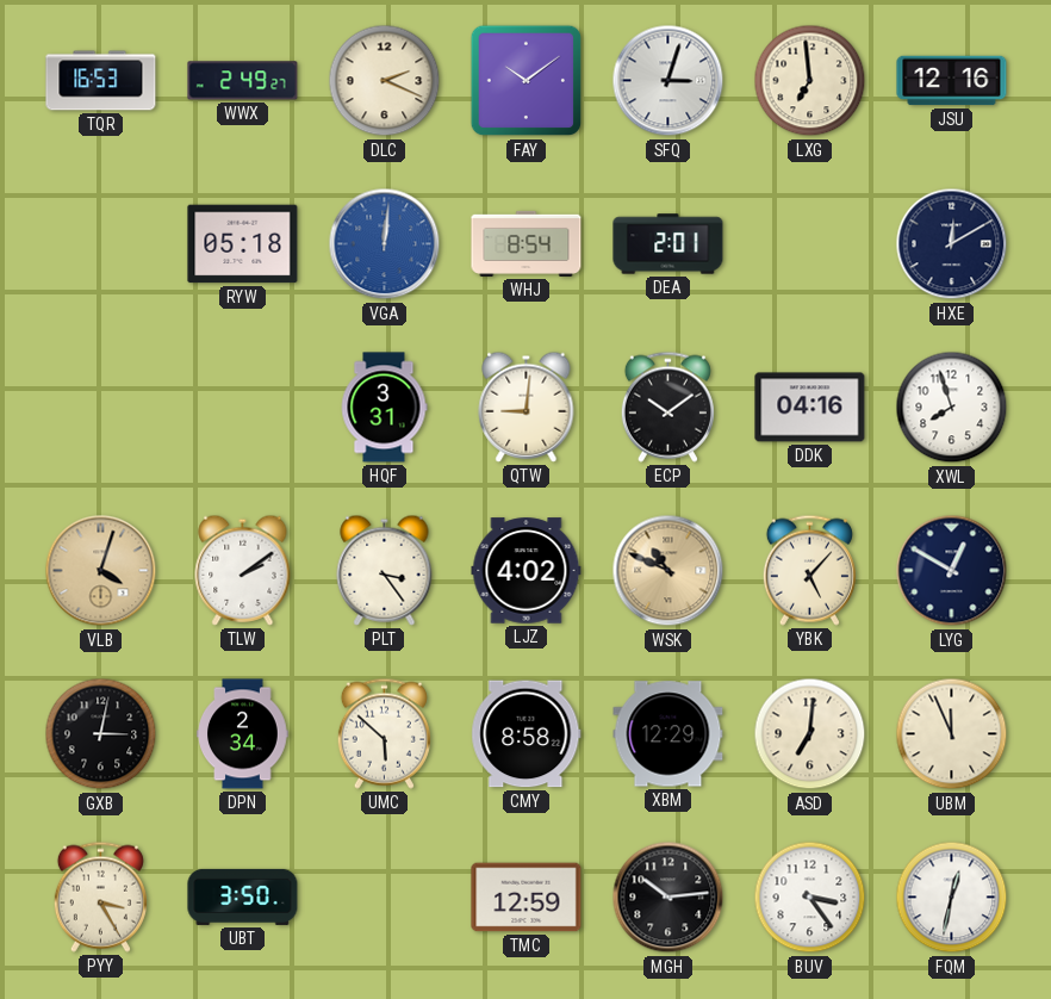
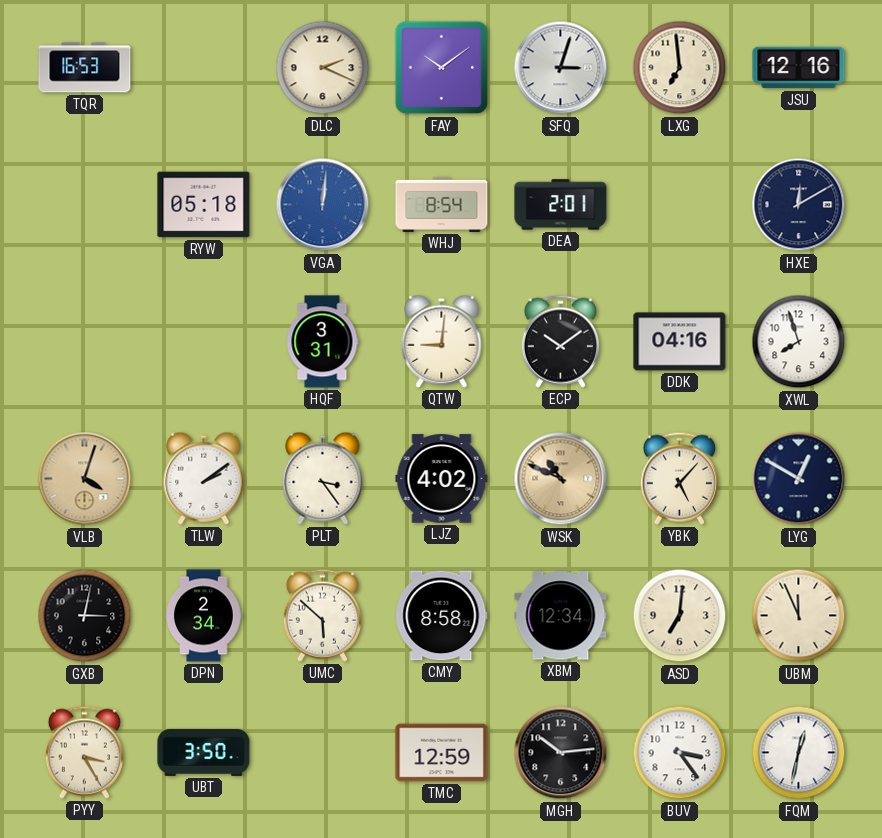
WWX: 2:49 -> none
XBM: 12:29 -> 12:34
